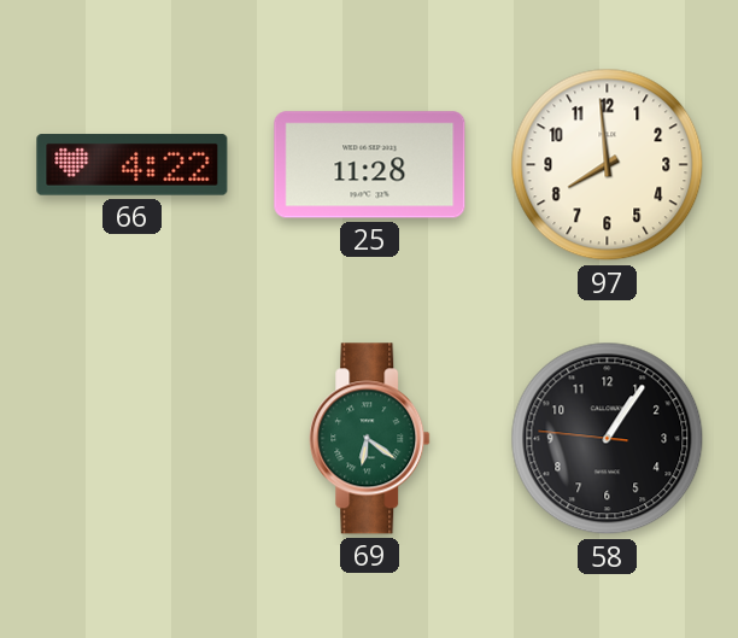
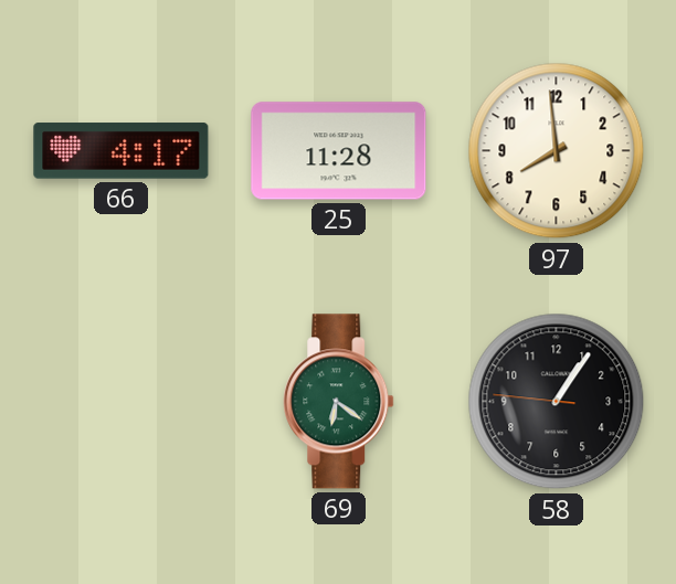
66: 4:22 -> 4:17
